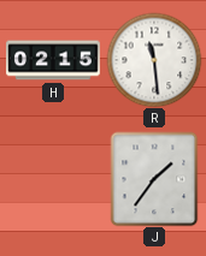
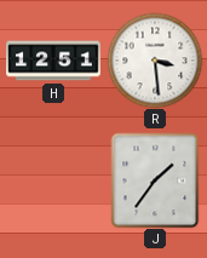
H: 02:15 -> 12:51
R: 11:29 -> 3:29
